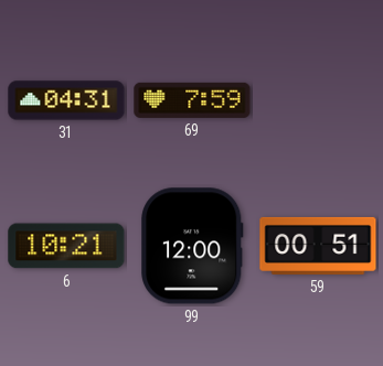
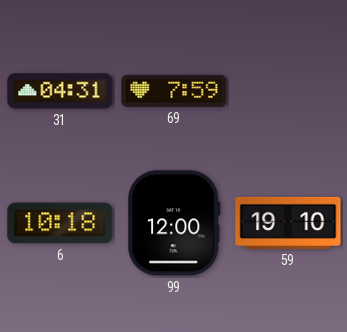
6: 10:21 -> 10:18
59: 00:51 -> 19:10
